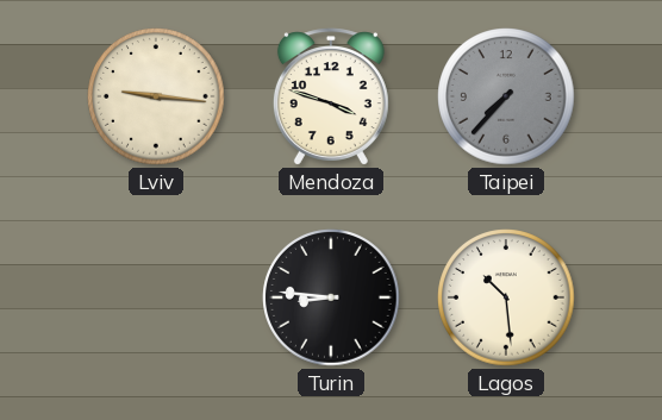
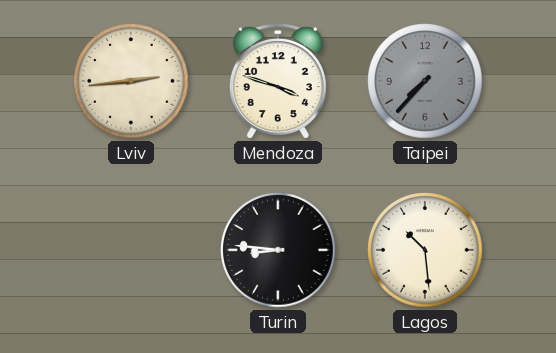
Lviv: 9:16 -> 2:44
